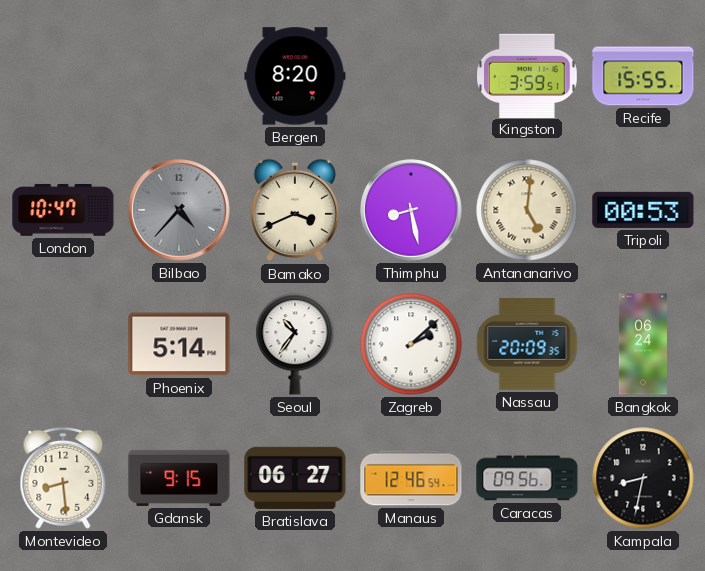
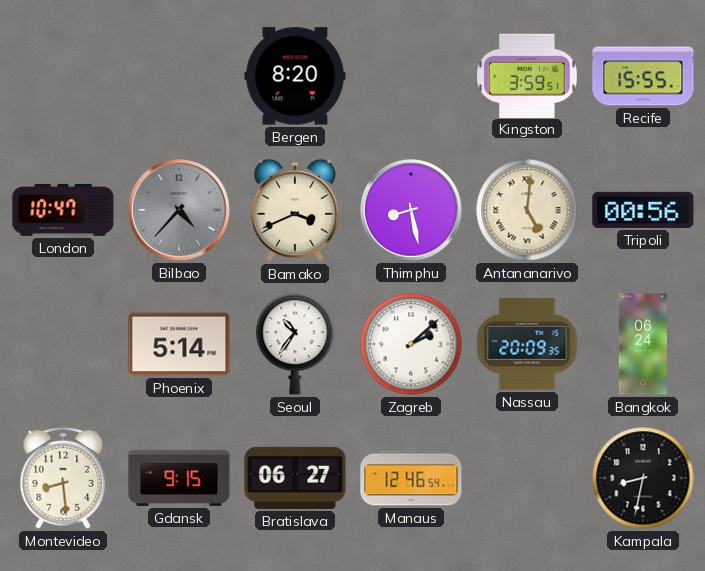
Tripoli: 00:53 -> 00:56
Caracas: 09:56 -> none
